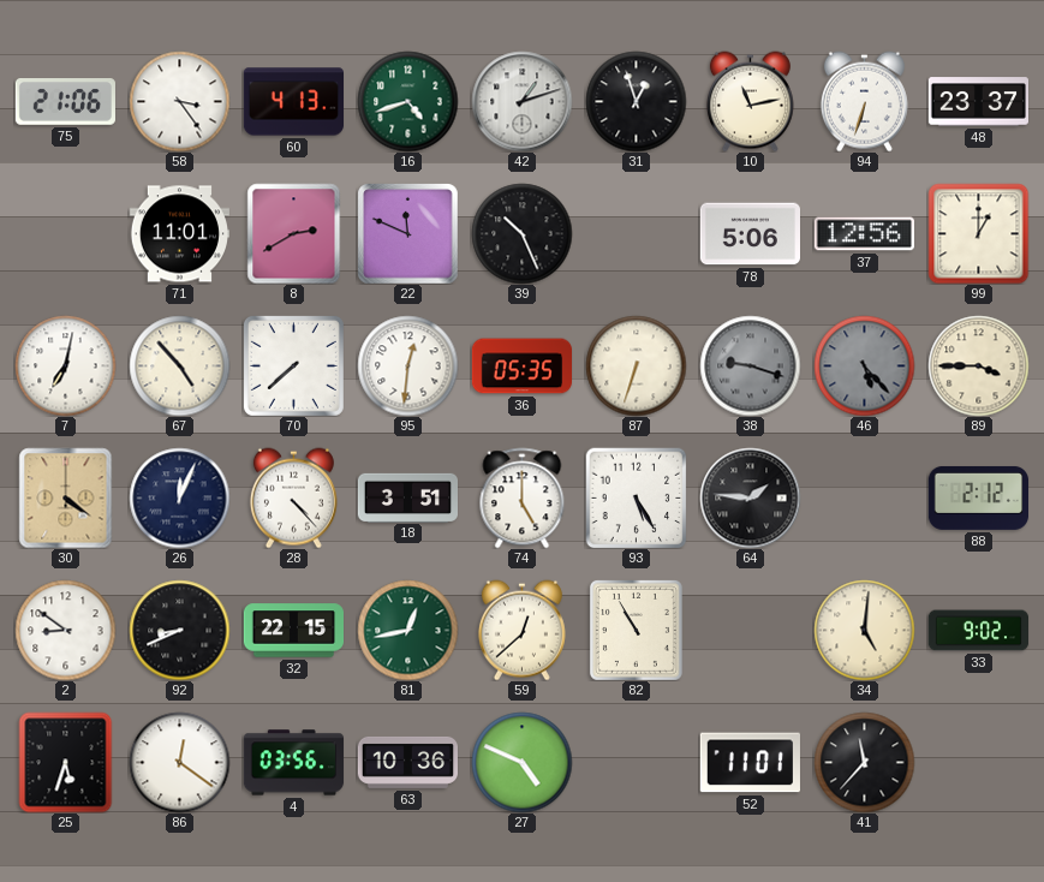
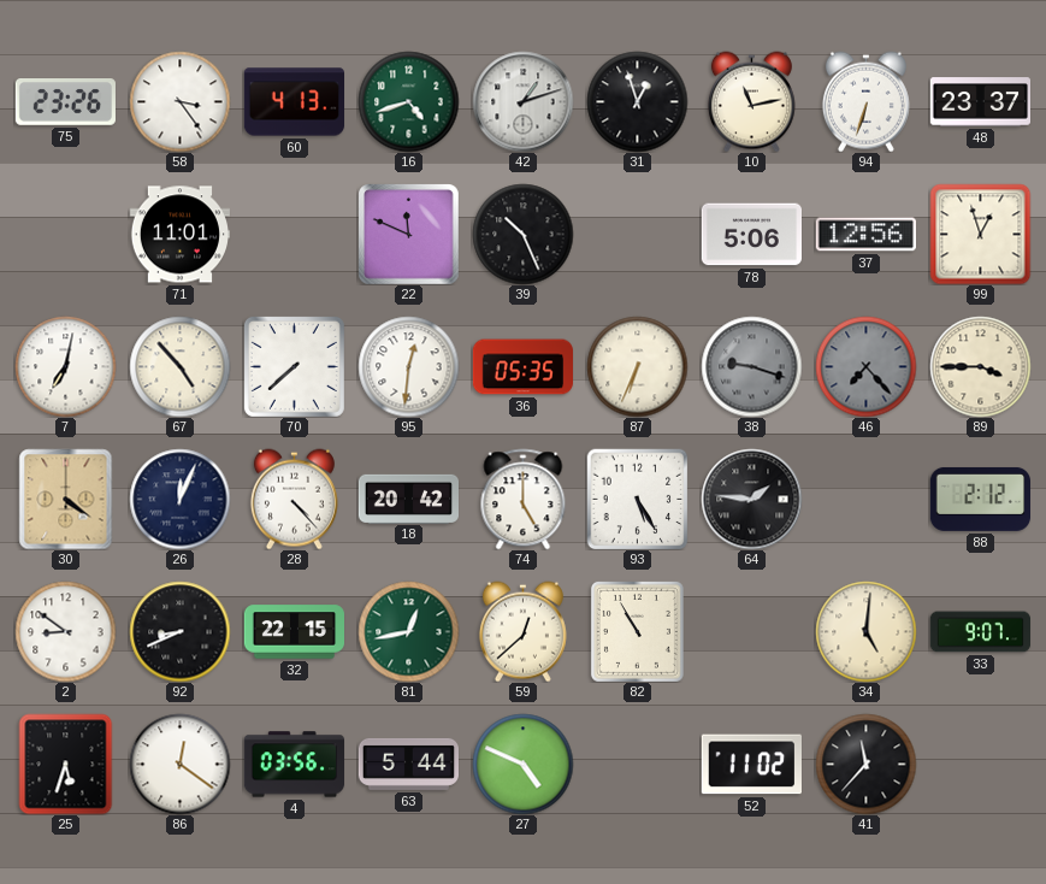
75: 21:06 -> 23:26
8: 2:40 -> none
99: 1:00 -> 12:57
87: 6:33 -> 6:34
46: 5:23 -> 7:23
18: 3:51 -> 20:42
33: 9:02 -> 9:07
63: 10:36 -> 5:44
52: 11:01 -> 11:02
